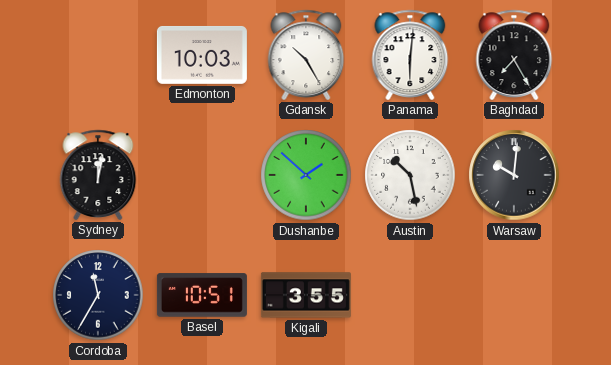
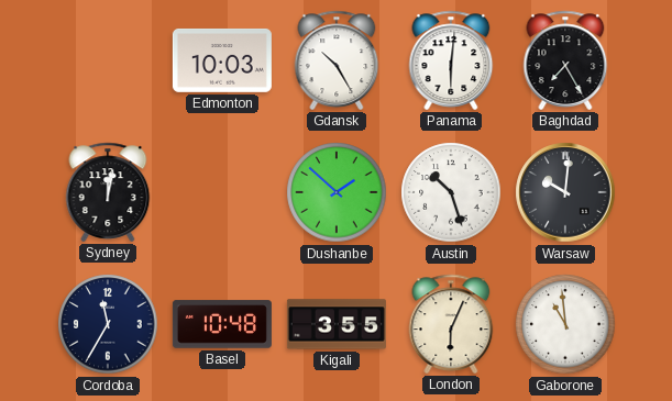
Austin: 10:28 -> 10:27
Basel: 10:51 -> 10:48
London: none -> 6:04
Gaborone: none -> 10:59
